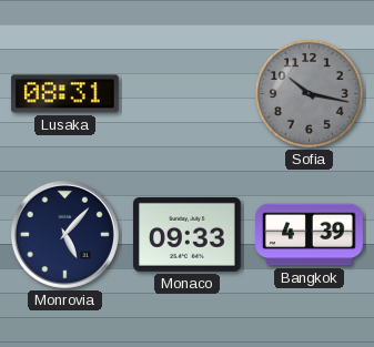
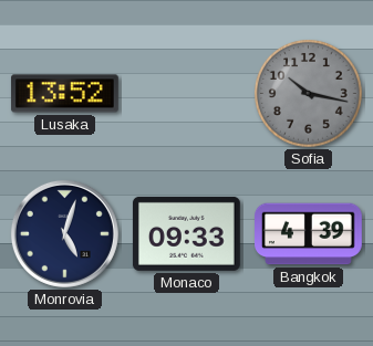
Lusaka: 08:31 -> 13:52
Monrovia: 5:07 -> 5:03
